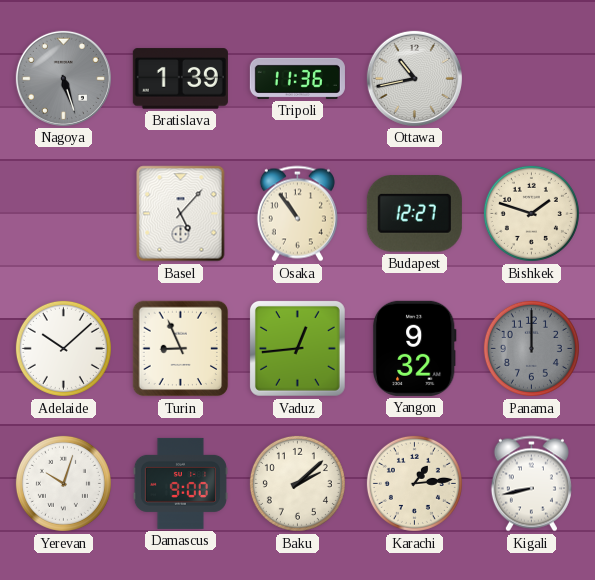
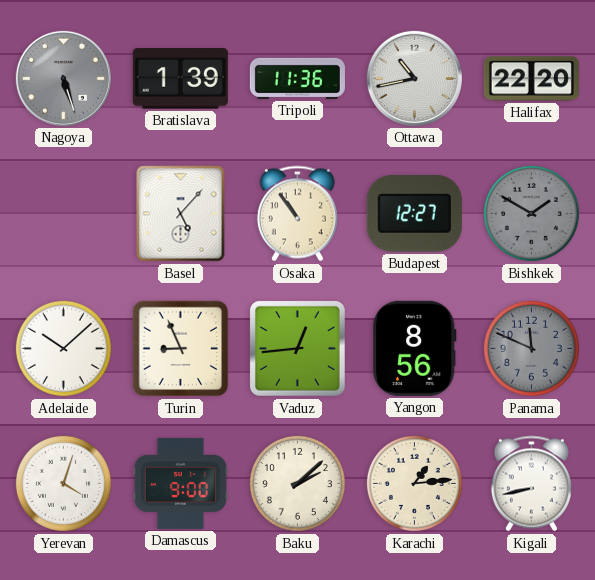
Halifax: none -> 22:20
Bishkek: 1:48 -> 1:50
Bishkek dial: cream -> grey
Yangon: 9:32 -> 8:56
Panama: 12:00 -> 11:49
Yerevan: 10:03 -> 4:03
